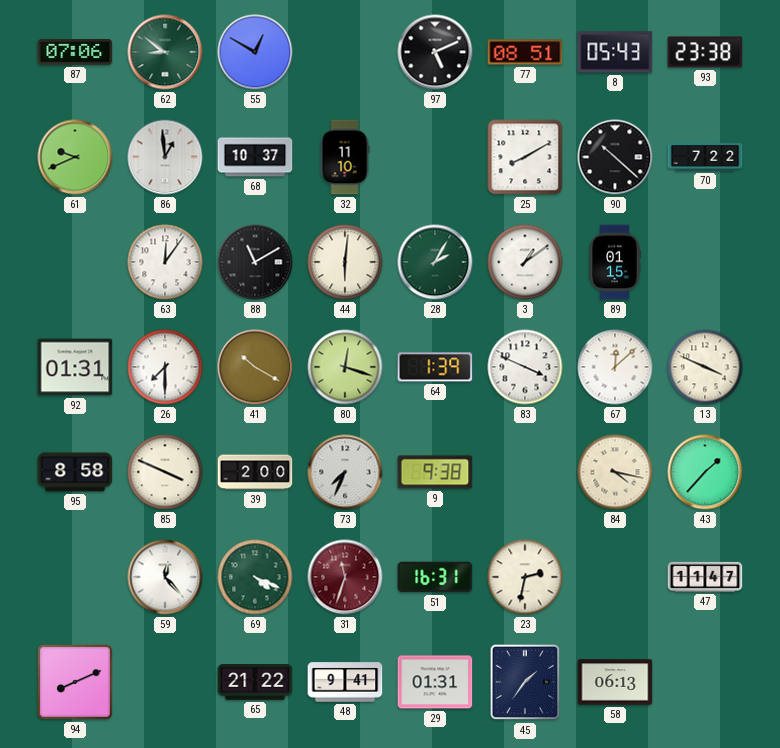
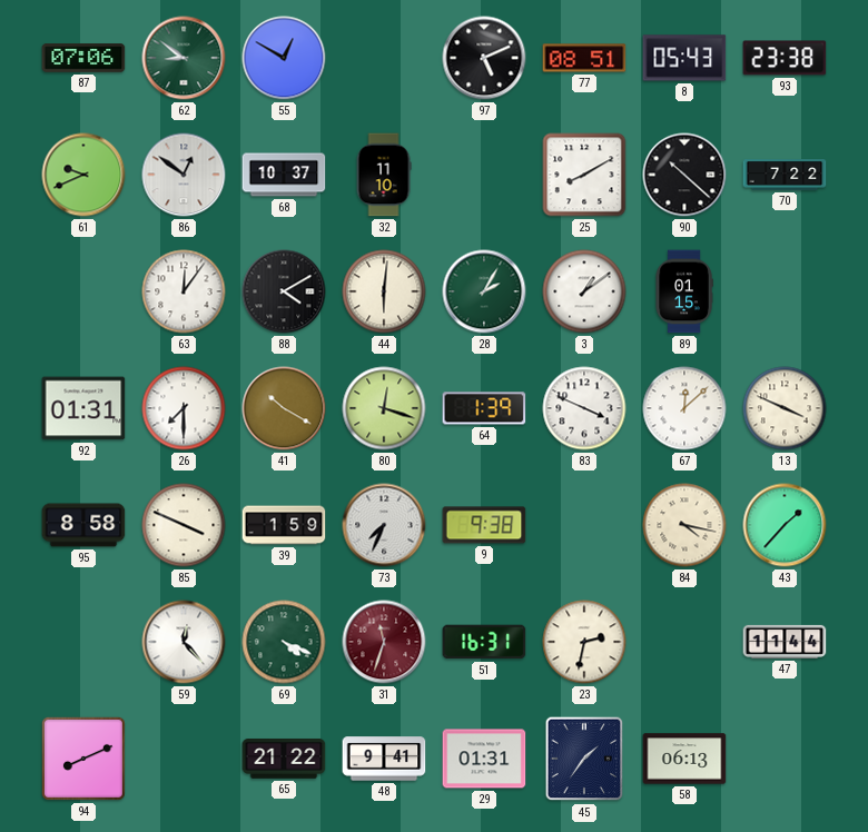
86: 12:59 -> 12:51
88: 11:10 -> 4:10
39: 2:00 -> 1:59
47: 11:47 -> 11:44
